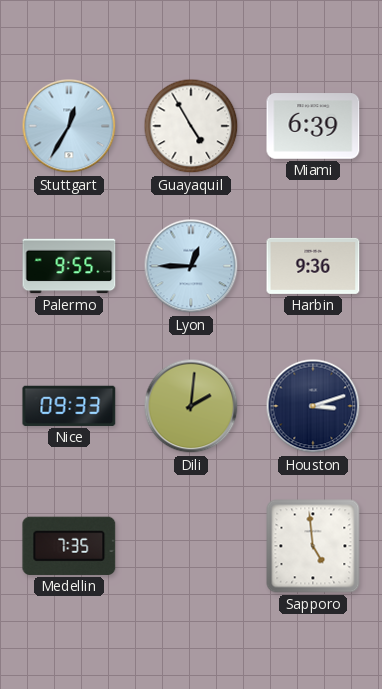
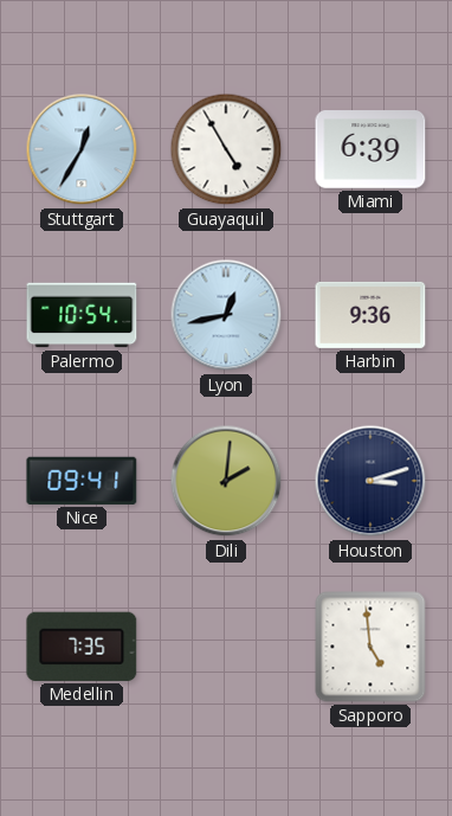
Palermo: 9:55 -> 10:54
Lyon: 12:45 -> 12:43
Nice: 09:33 -> 09:41
